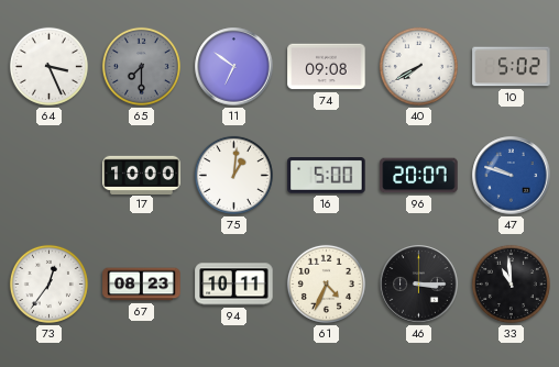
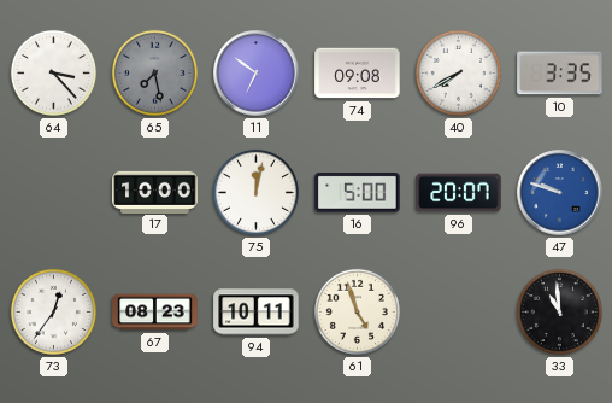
64: 3:26 -> 3:23
65: 7:30 -> 7:28
10: 5:02 -> 3:35
75: 1:01 -> 12:02
61: 4:34 -> 4:57
46: 3:15 -> none
